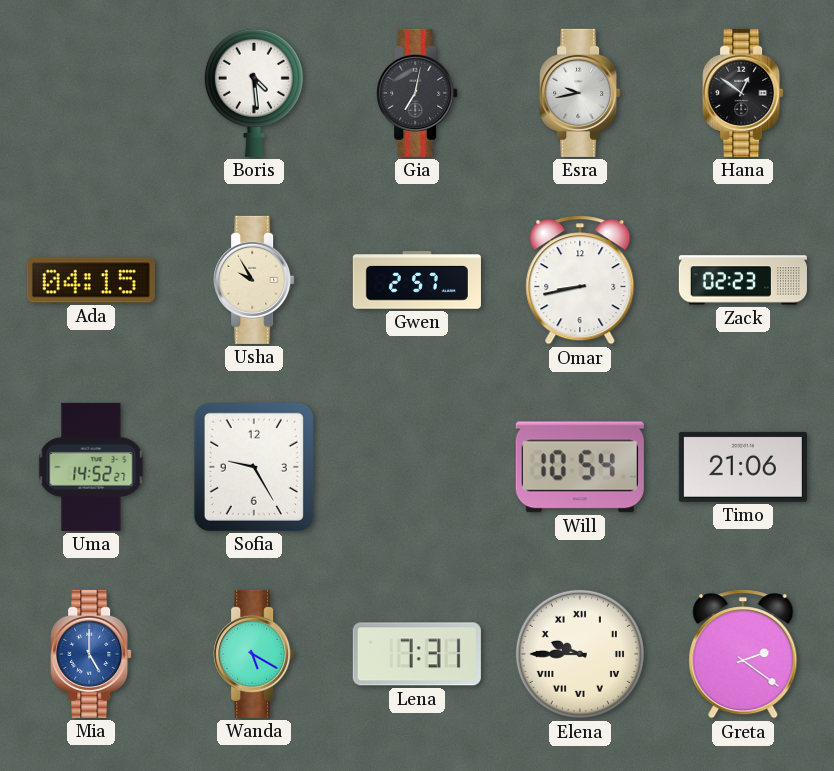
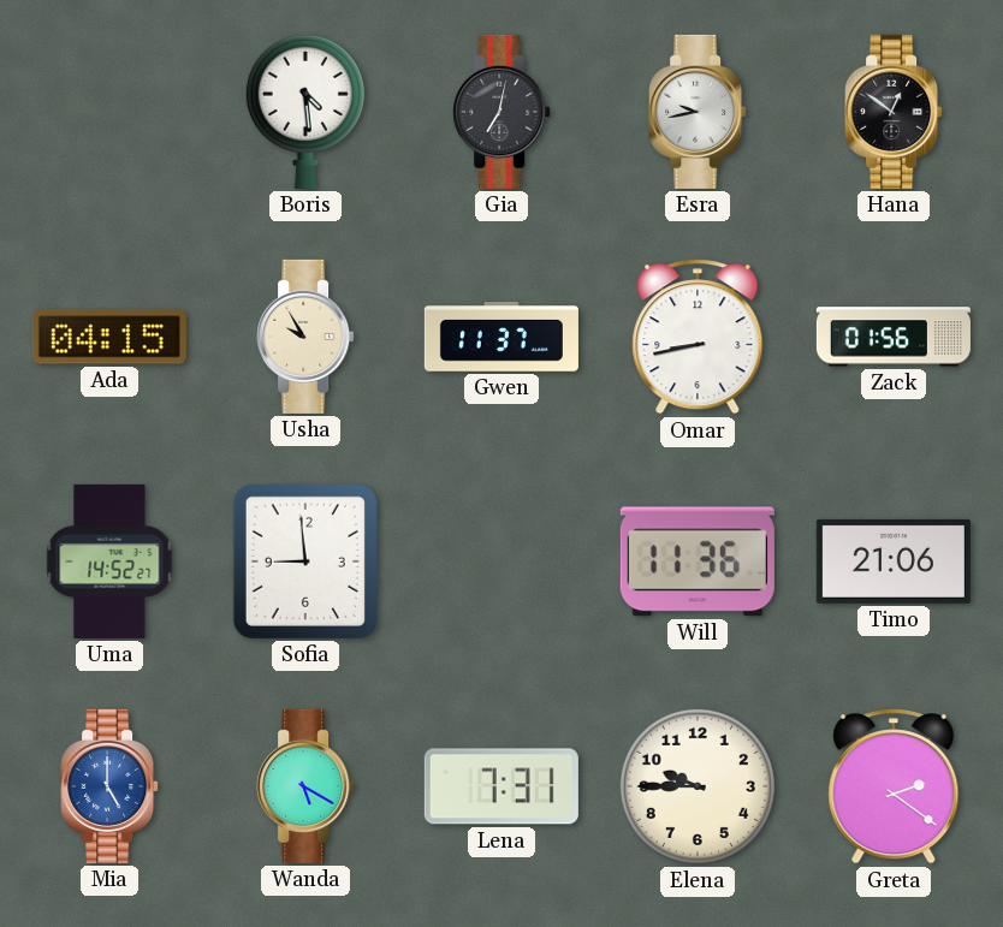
Gwen: 2:57 -> 11:37
Zack: 02:23 -> 01:56
Sofia: 9:25 -> 8:59
Will: 10:54 -> 11:36
Elena numerals: Roman -> Arabic
